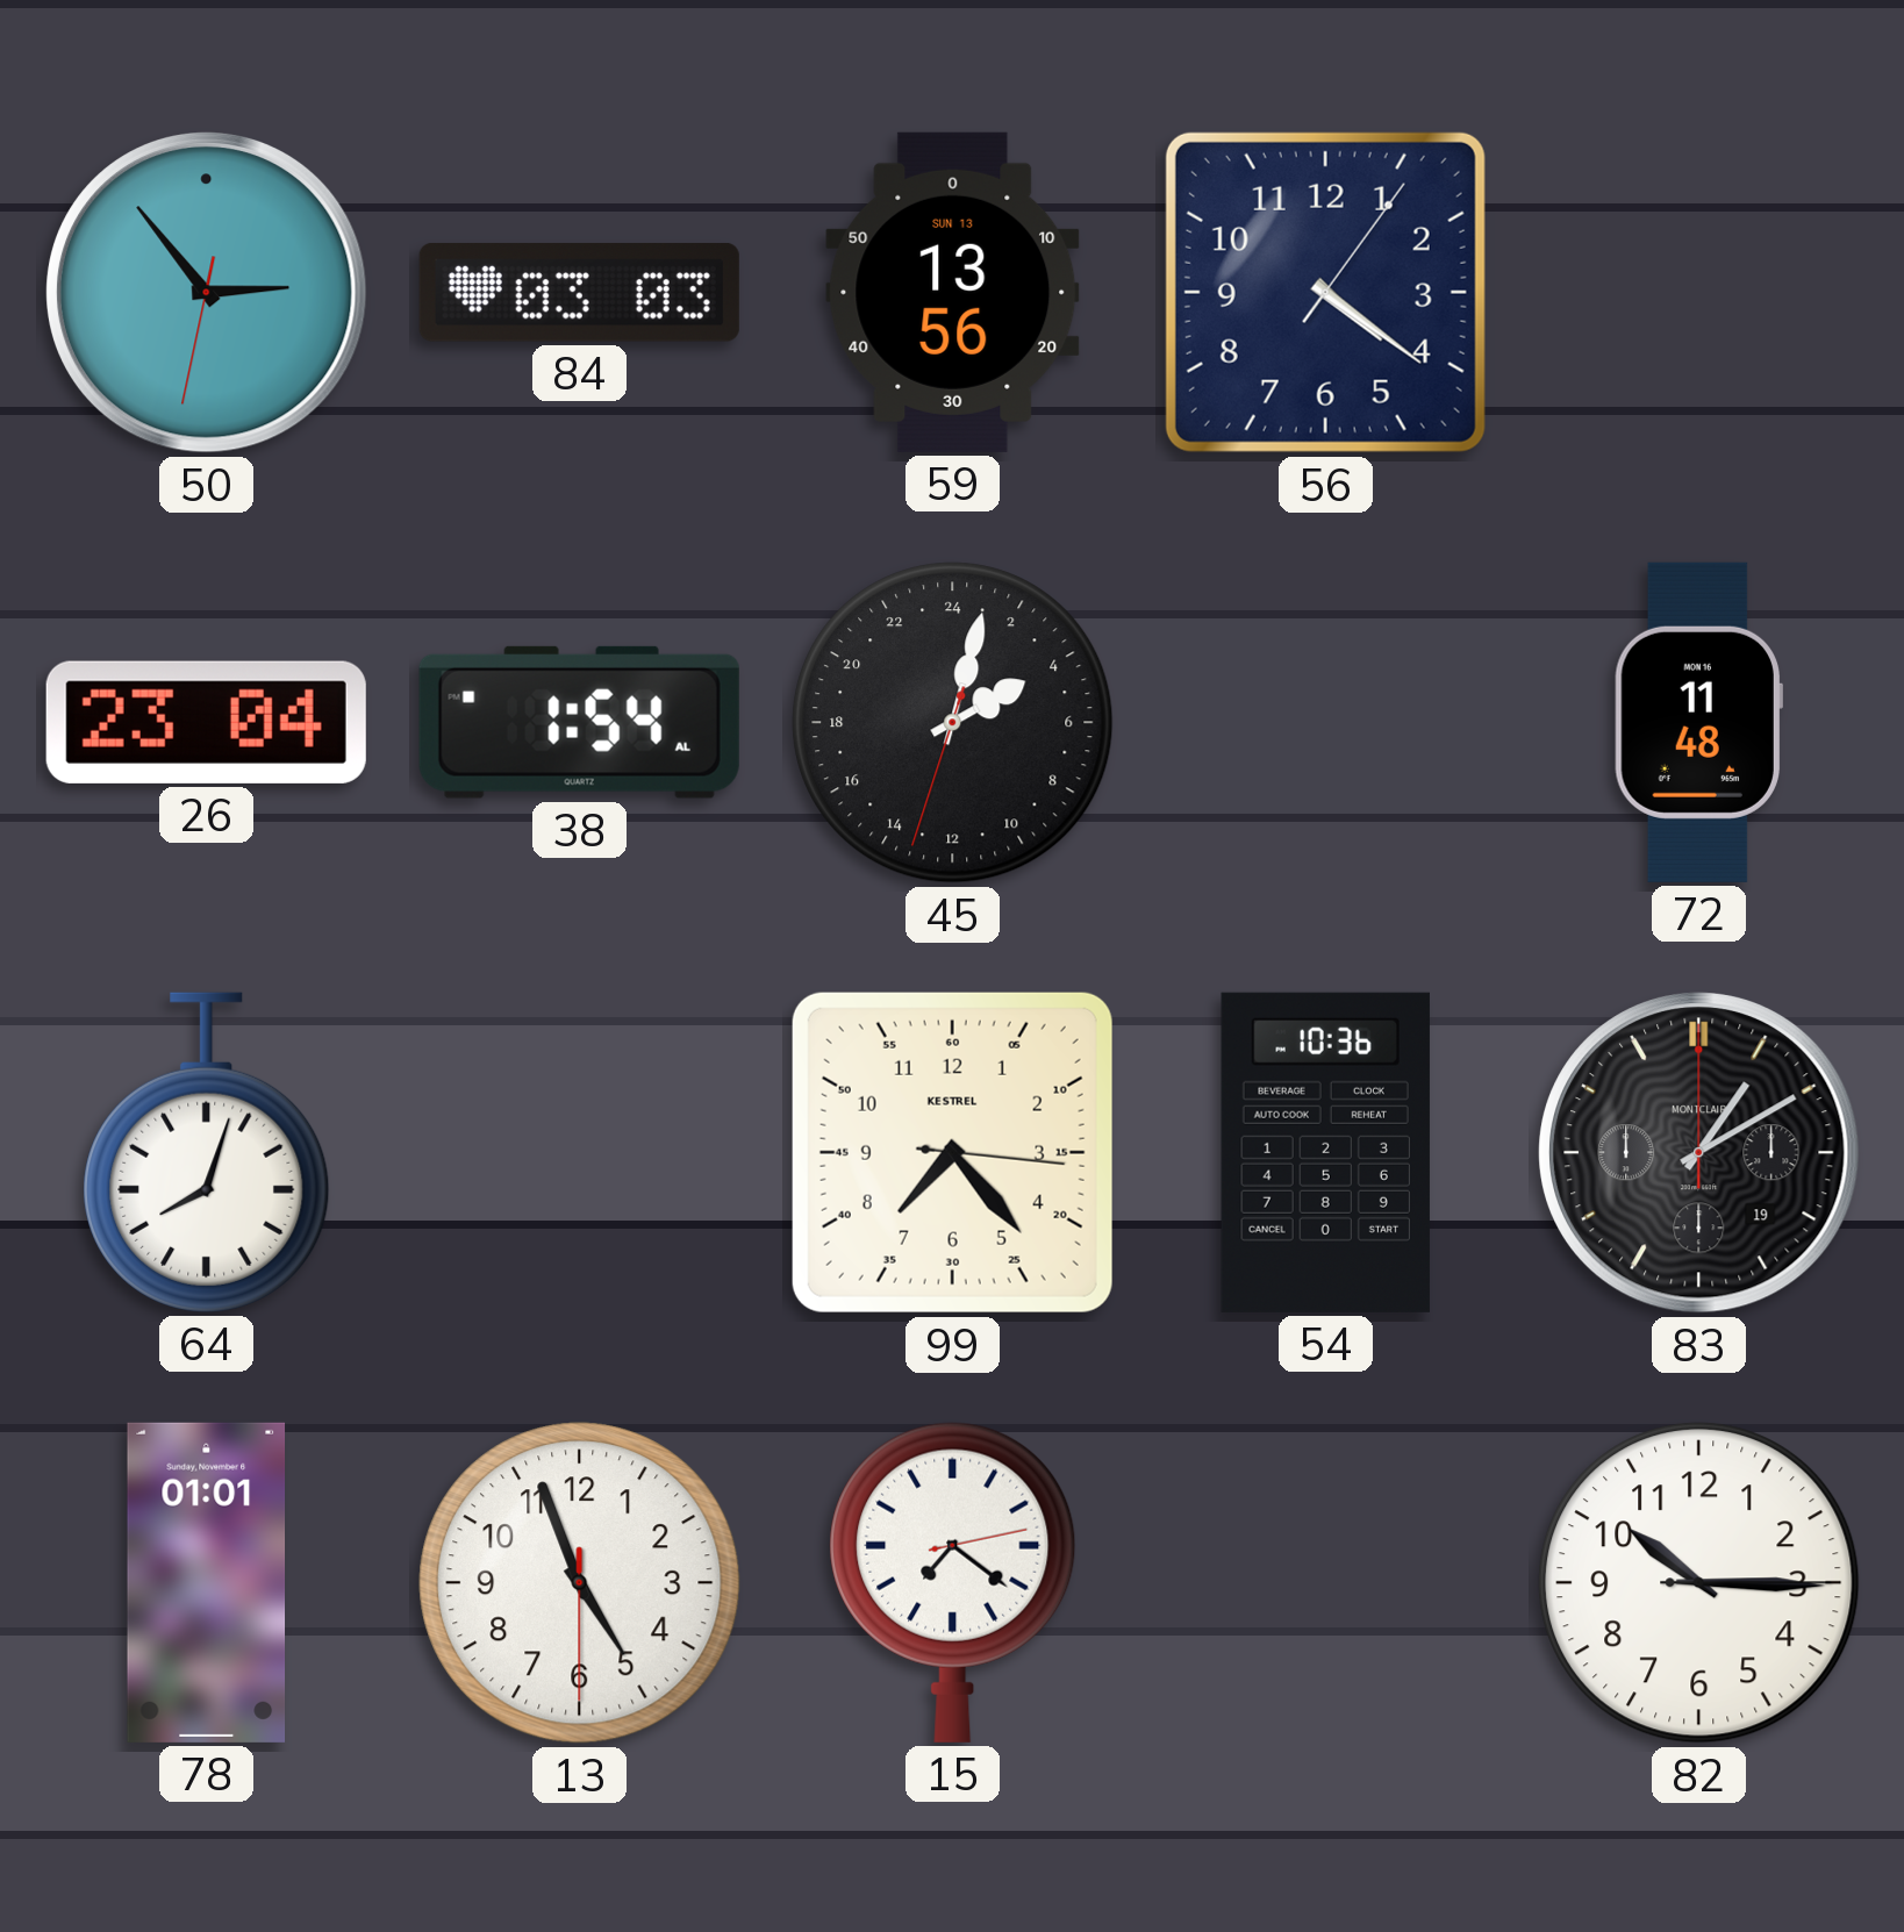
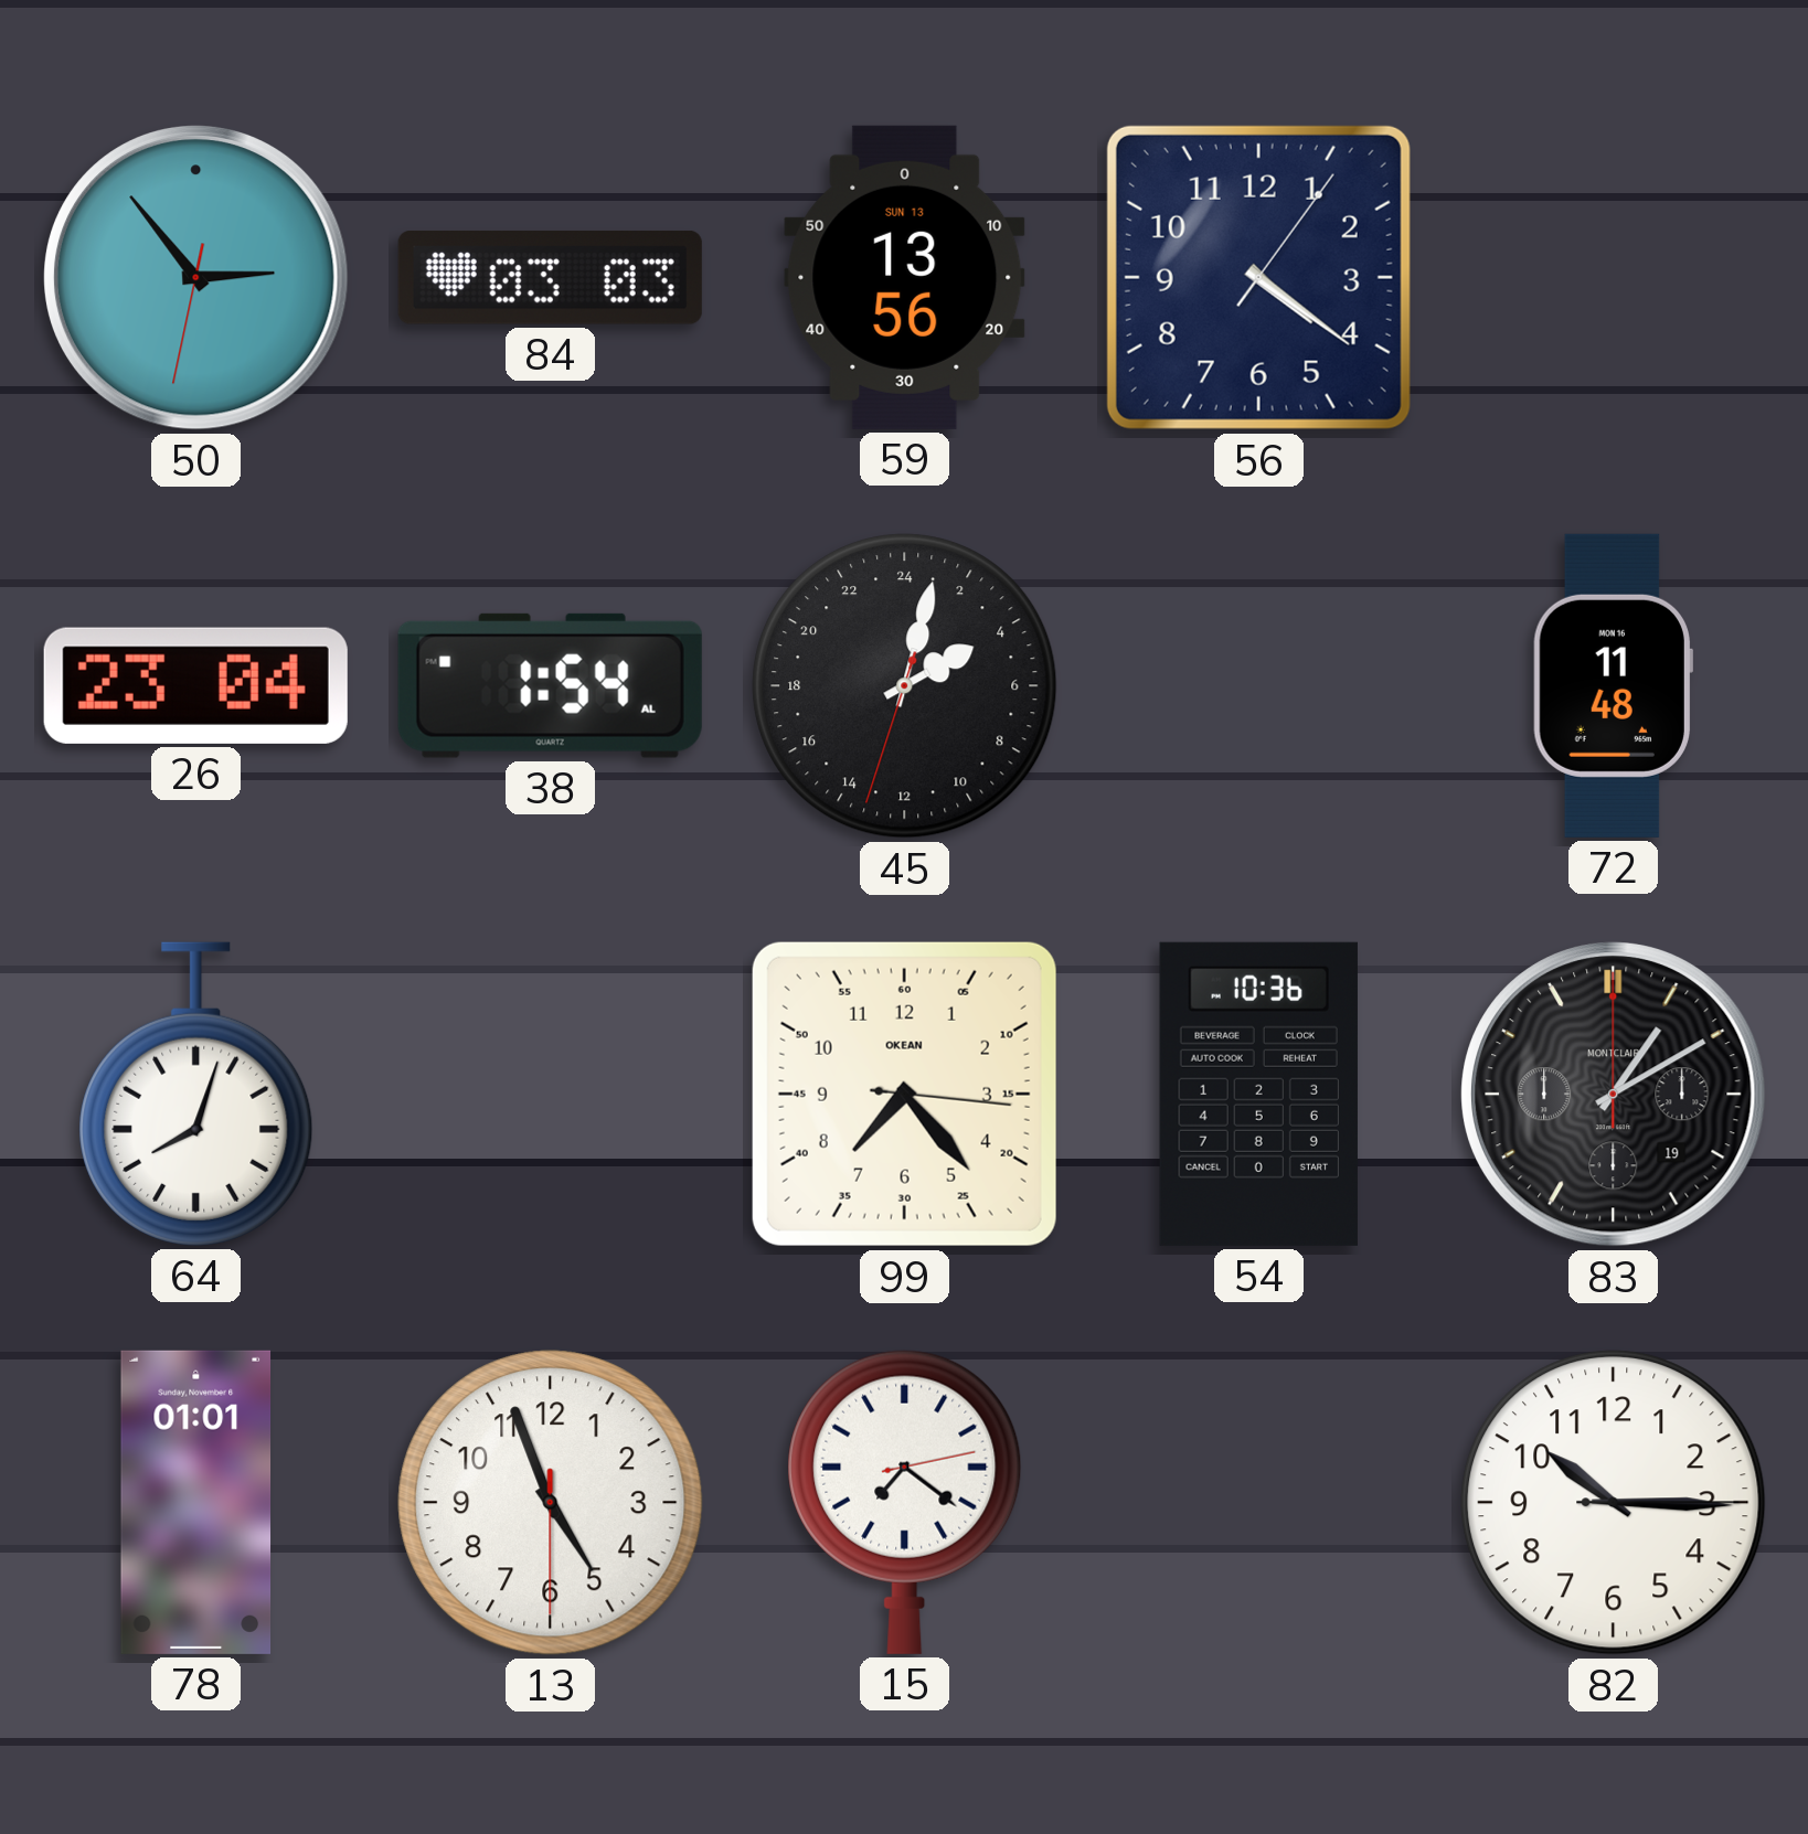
99 brand: KESTREL -> OKEAN
